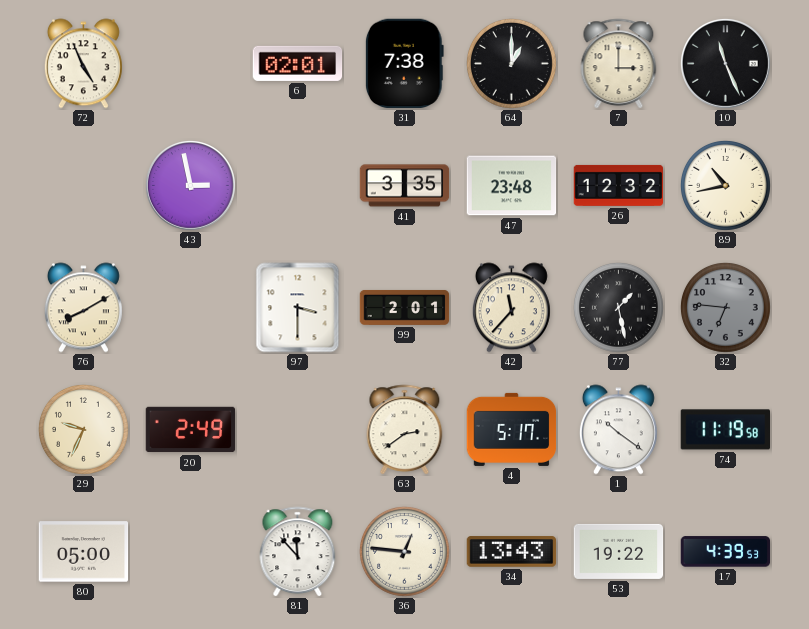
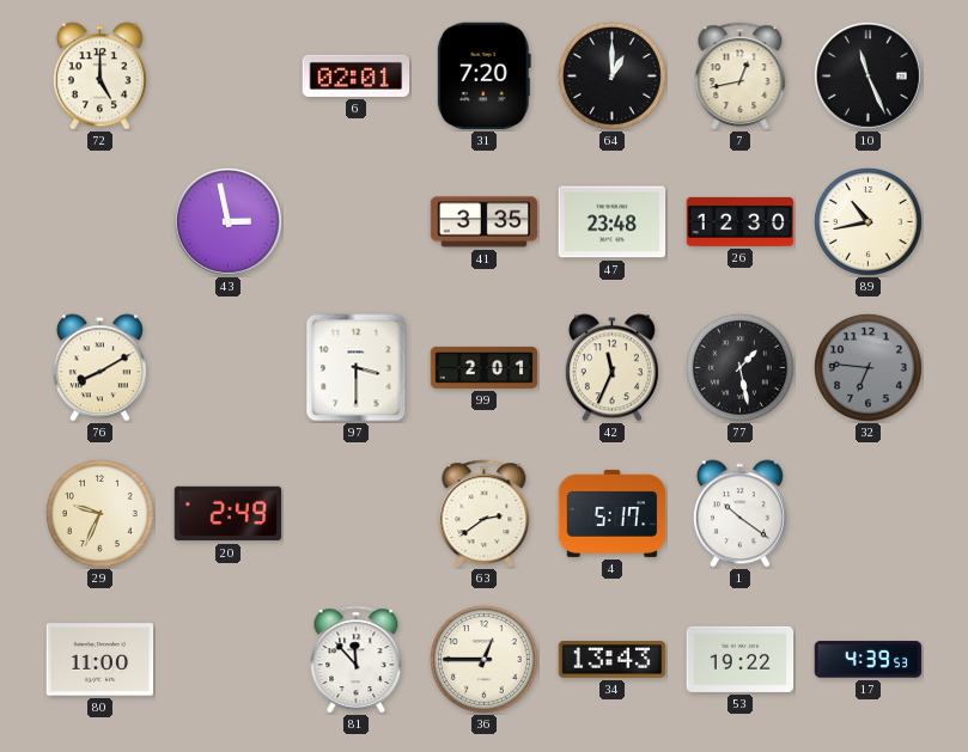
72: 4:56 -> 5:00
31: 7:38 -> 7:20
7: 3:00 -> 12:43
26: 12:32 -> 12:30
42: 11:37 -> 11:34
74: 11:19 -> none
80: 05:00 -> 11:00
36: 12:46 -> 12:45
